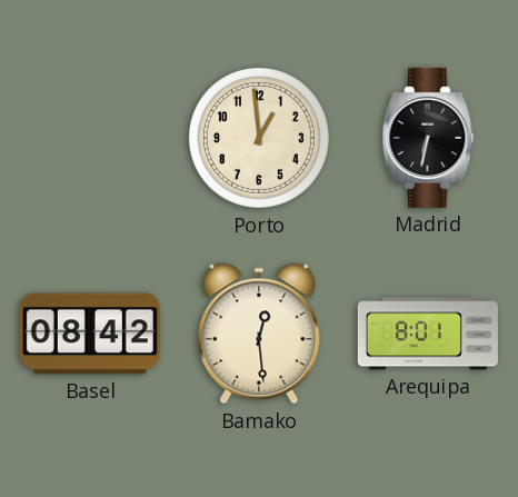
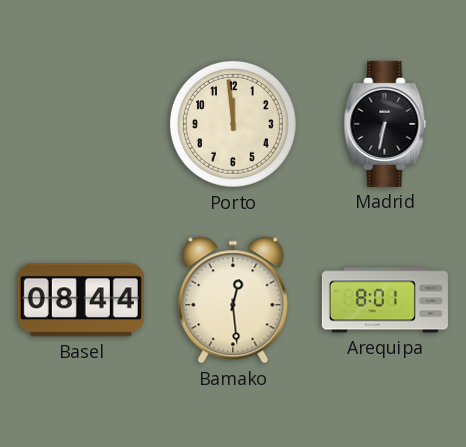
Porto: 12:59 -> 11:59
Basel: 08:42 -> 08:44
